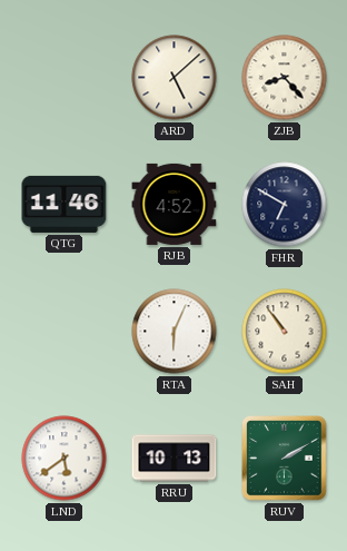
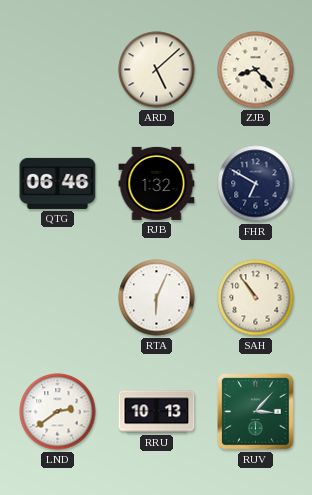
QTG: 11:46 -> 06:46
RJB: 4:52 -> 1:32
LND: 5:39 -> 2:39
RUV: 2:10 -> 3:07
